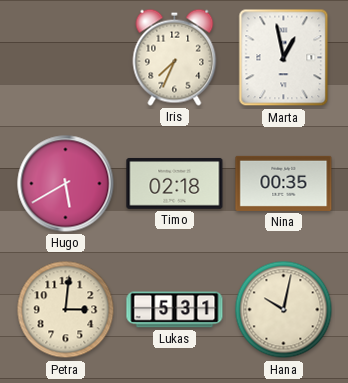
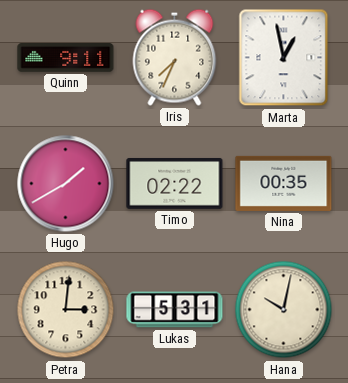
Quinn: none -> 9:11
Hugo: 5:40 -> 1:40
Timo: 02:18 -> 02:22
